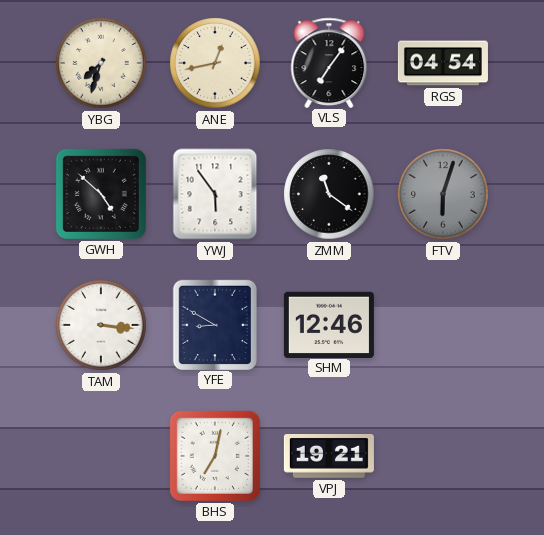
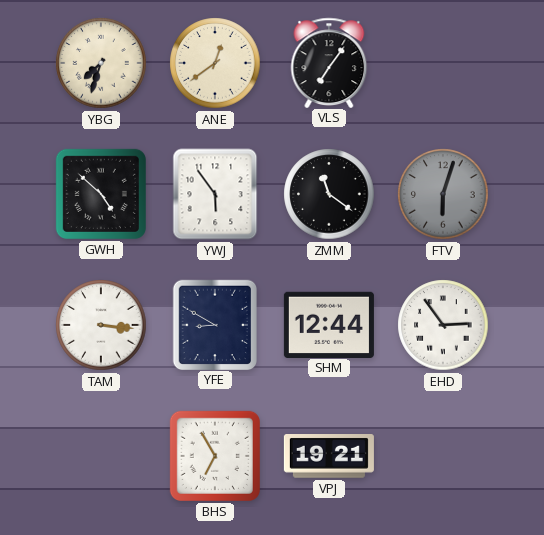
ANE: 12:43 -> 12:39
RGS: 04:54 -> none
SHM: 12:46 -> 12:44
EHD: none -> 2:54
BHS: 7:02 -> 6:55
